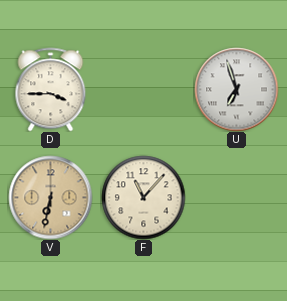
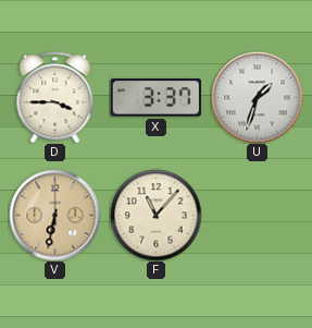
X: none -> 3:37
U: 6:57 -> 1:33
